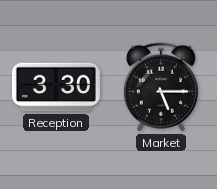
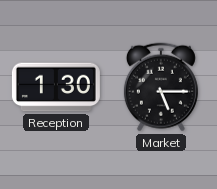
Reception: 3:30 -> 1:30
